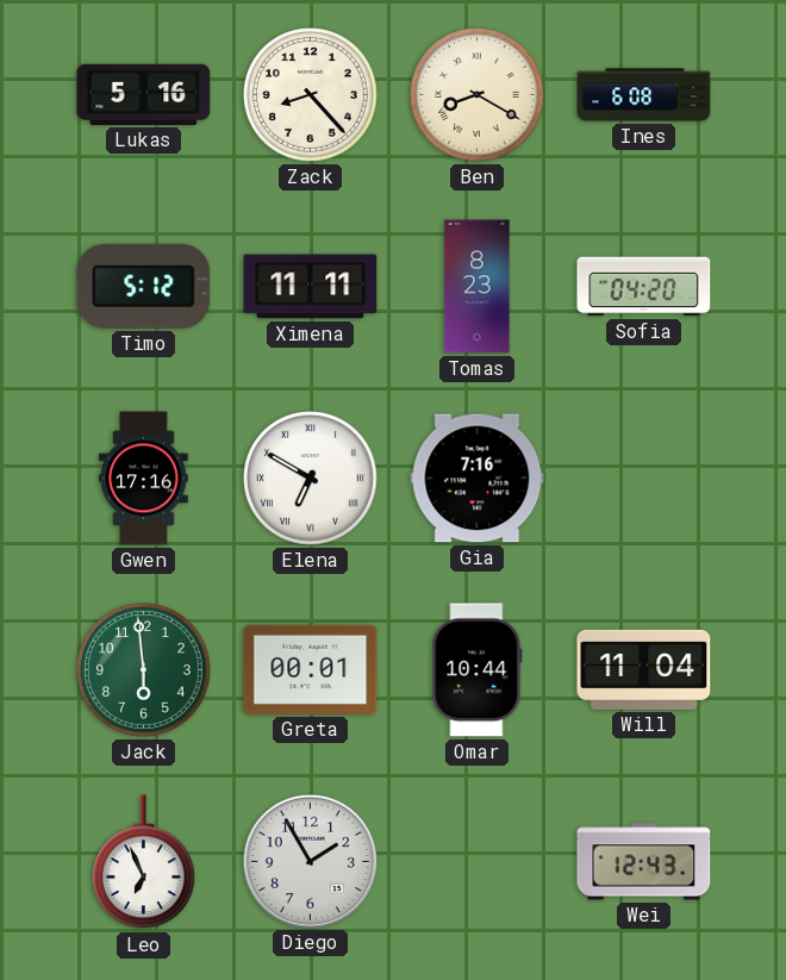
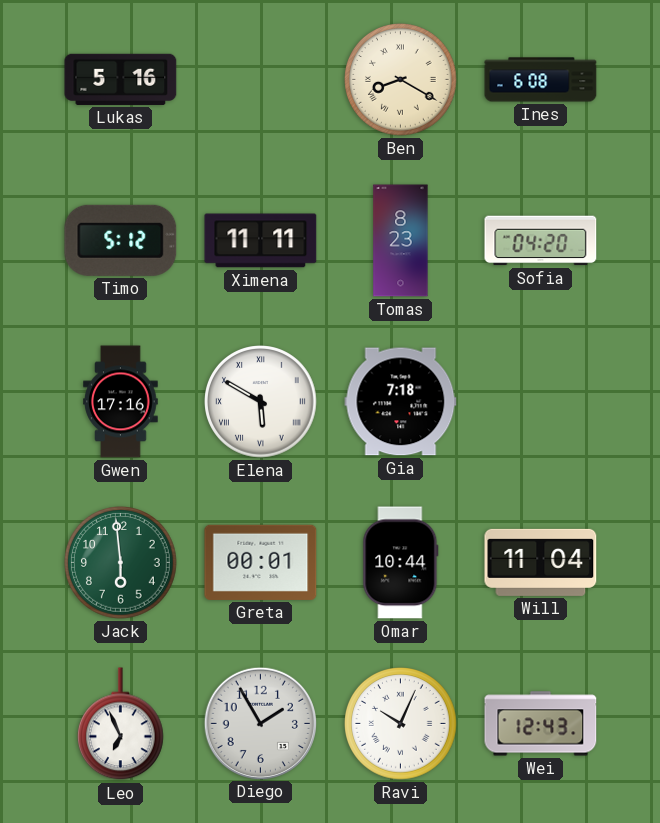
Zack: 8:23 -> none
Elena: 6:50 -> 5:50
Gia: 7:16 -> 7:18
Ravi: none -> 10:04
